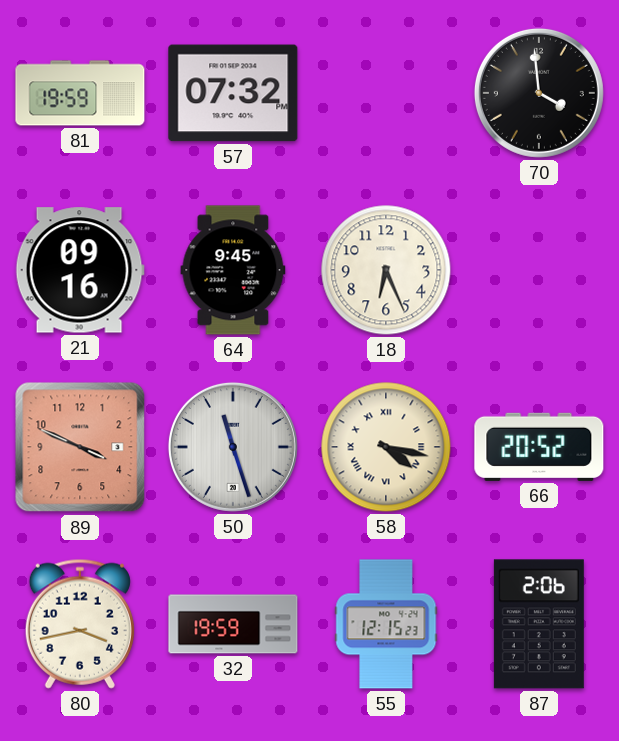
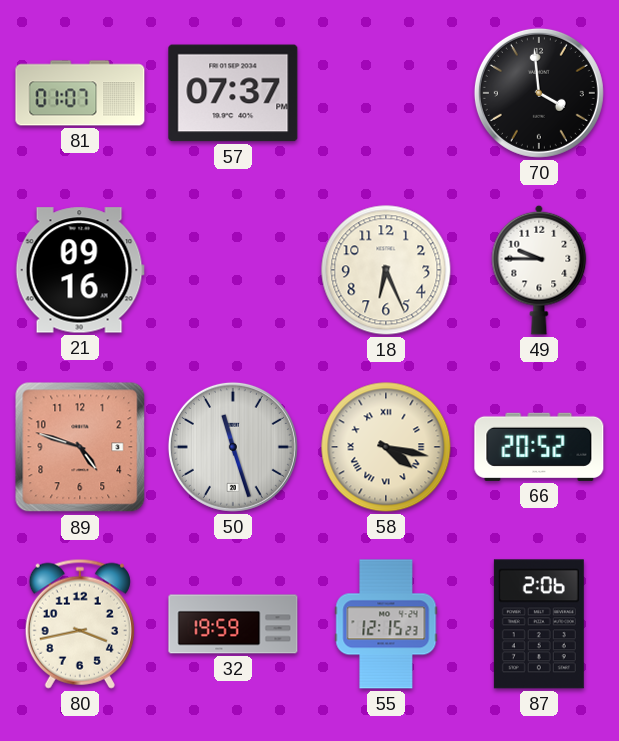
81: 19:59 -> 01:07
57: 07:32 -> 07:37
64: 9:45 -> none
49: none -> 9:45
89: 3:49 -> 4:48
